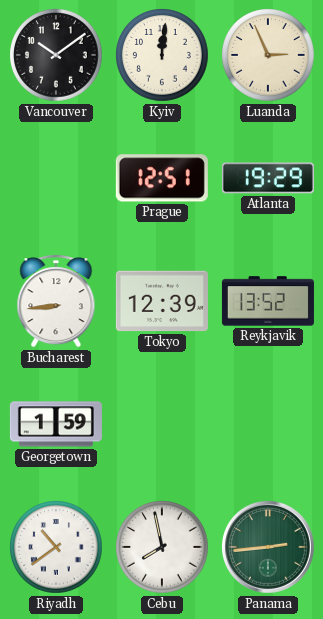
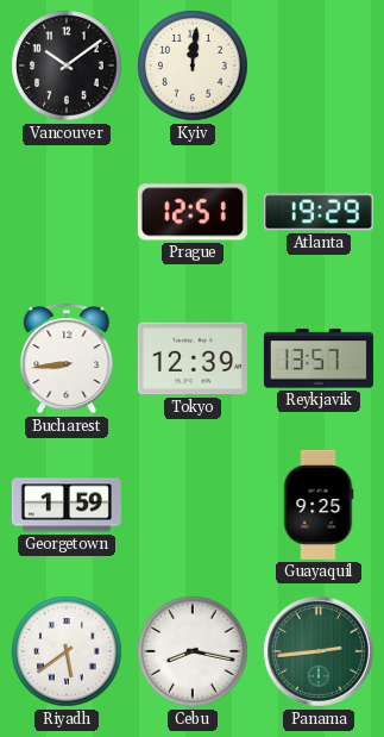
Luanda: 2:56 -> none
Reykjavik: 13:52 -> 13:57
Guayaquil: none -> 9:25
Riyadh: 10:39 -> 5:39
Cebu: 7:58 -> 8:17
